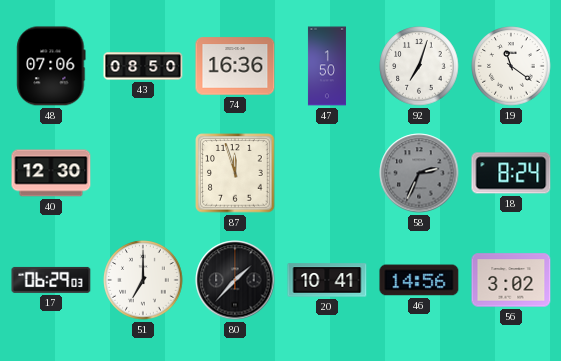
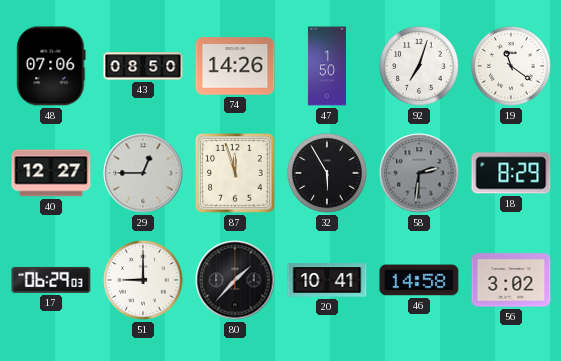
74: 16:36 -> 14:26
40: 12:30 -> 12:27
29: none -> 12:45
32: none -> 5:55
58: 2:34 -> 2:31
18: 8:24 -> 8:29
51: 7:00 -> 9:00
46: 14:56 -> 14:58
